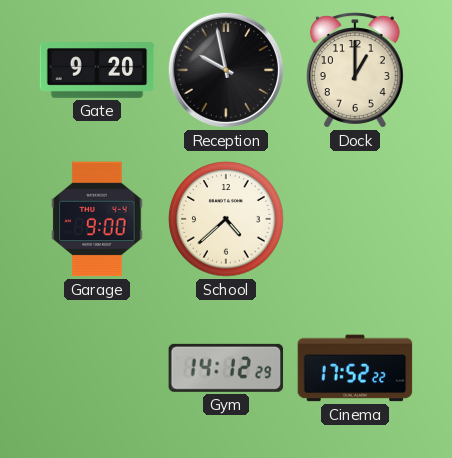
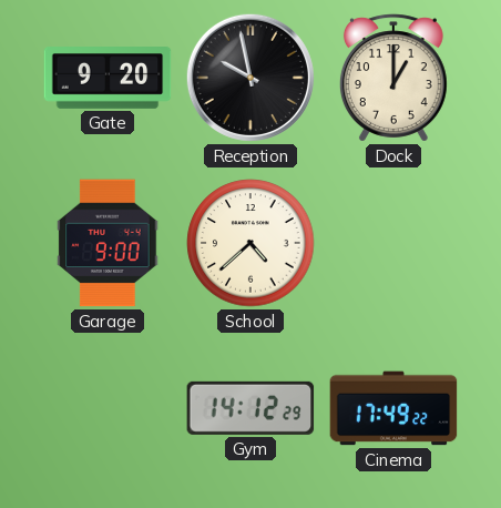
Cinema: 17:52 -> 17:49
